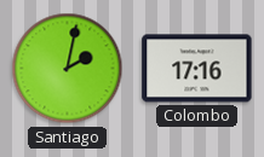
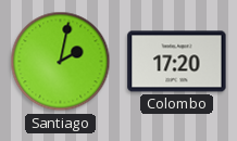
Colombo: 17:16 -> 17:20
